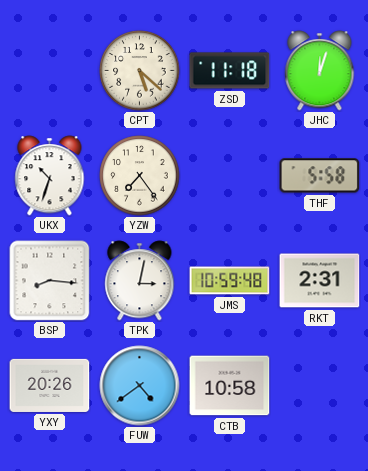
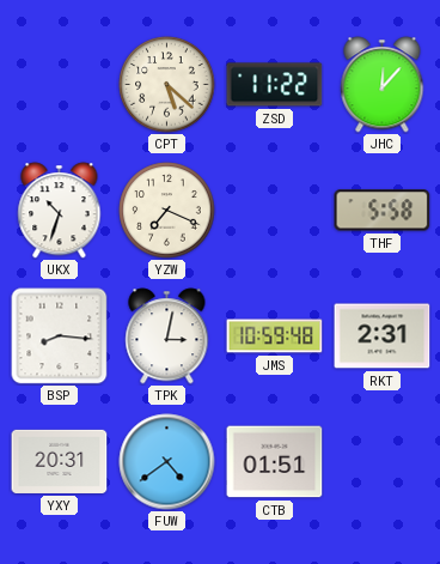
ZSD: 11:18 -> 11:22
JHC: 12:03 -> 12:07
YZW: 7:24 -> 7:19
YXY: 20:26 -> 20:31
CTB: 10:58 -> 01:51
